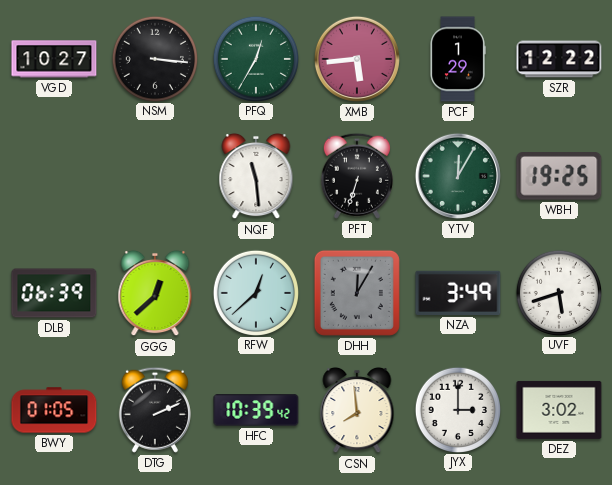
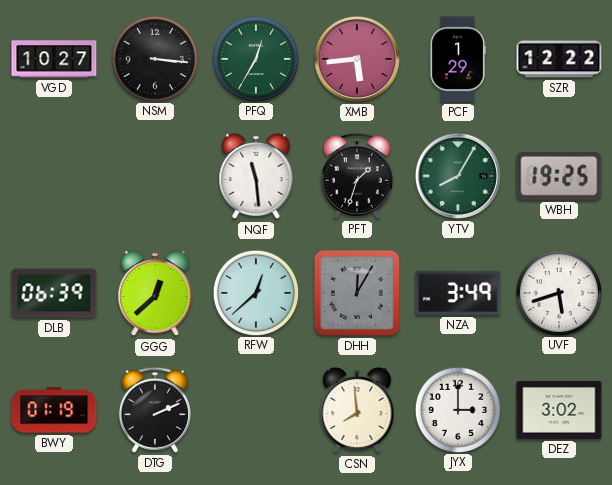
PFT: 6:33 -> 1:33
YTV: 12:05 -> 8:05
BWY: 01:05 -> 01:19
HFC: 10:39 -> none
